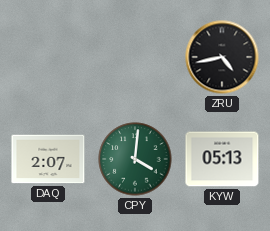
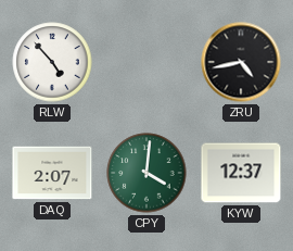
RLW: none -> 4:53
KYW: 05:13 -> 12:37
